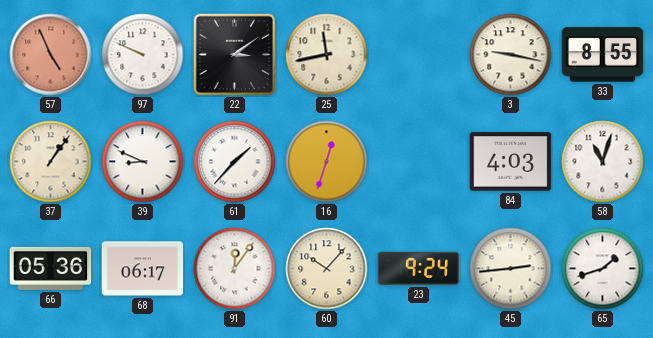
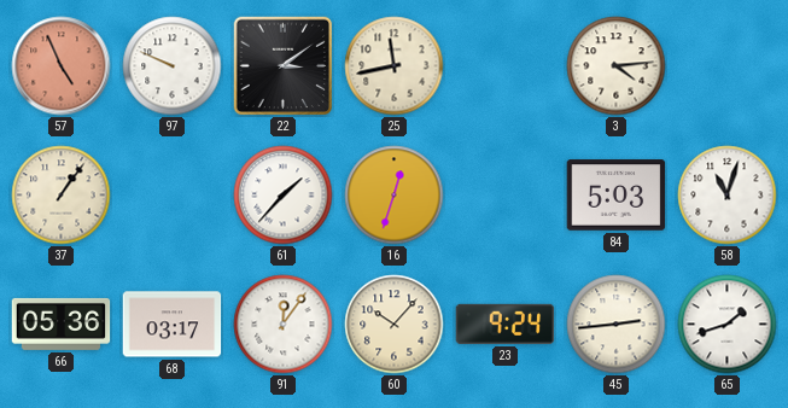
3: 9:17 -> 4:14
33: 8:55 -> none
39: 8:49 -> none
84: 4:03 -> 5:03
68: 06:17 -> 03:17
